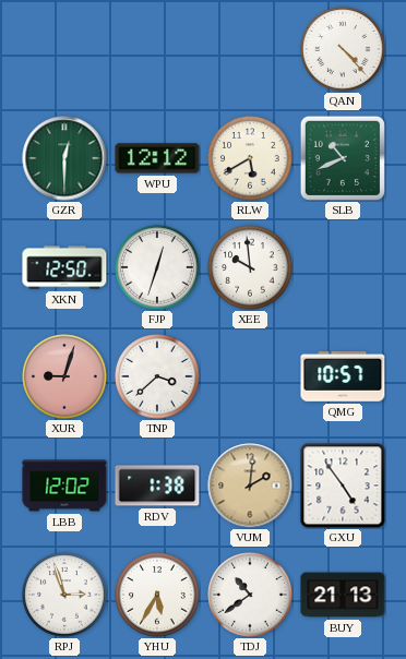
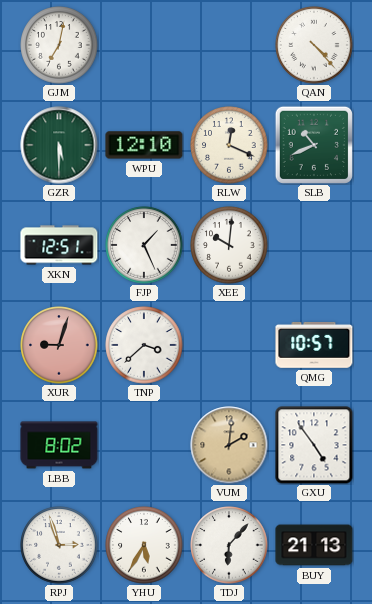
GJM: none -> 7:02
GZR: 12:30 -> 5:30
WPU: 12:12 -> 12:10
RLW: 5:40 -> 12:19
XKN: 12:50 -> 12:51
FJP: 12:33 -> 1:26
XEE: 9:59 -> 10:01
LBB: 12:02 -> 8:02
RDV: 1:38 -> none
TDJ: 10:39 -> 6:07
